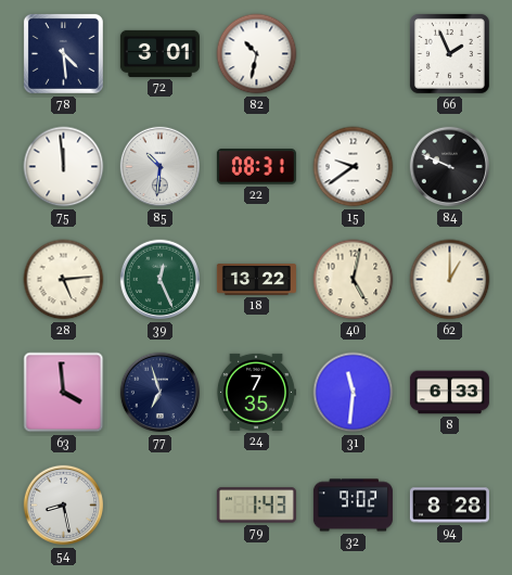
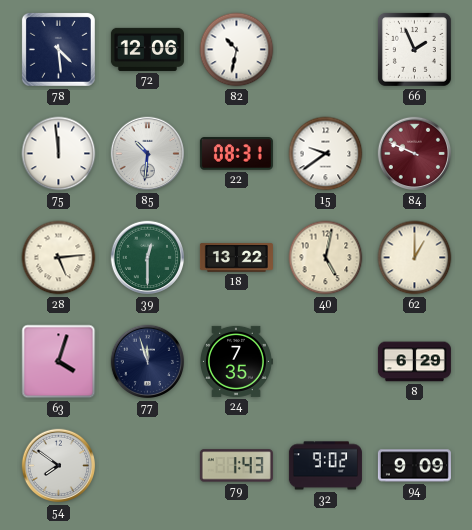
72: 3:01 -> 12:06
84 dial: black -> burgundy
39: 12:26 -> 12:30
63: 3:59 -> 4:03
77: 6:57 -> 11:57
31: 11:31 -> none
8: 6:33 -> 6:29
54: 8:28 -> 7:51
94: 8:28 -> 9:09
